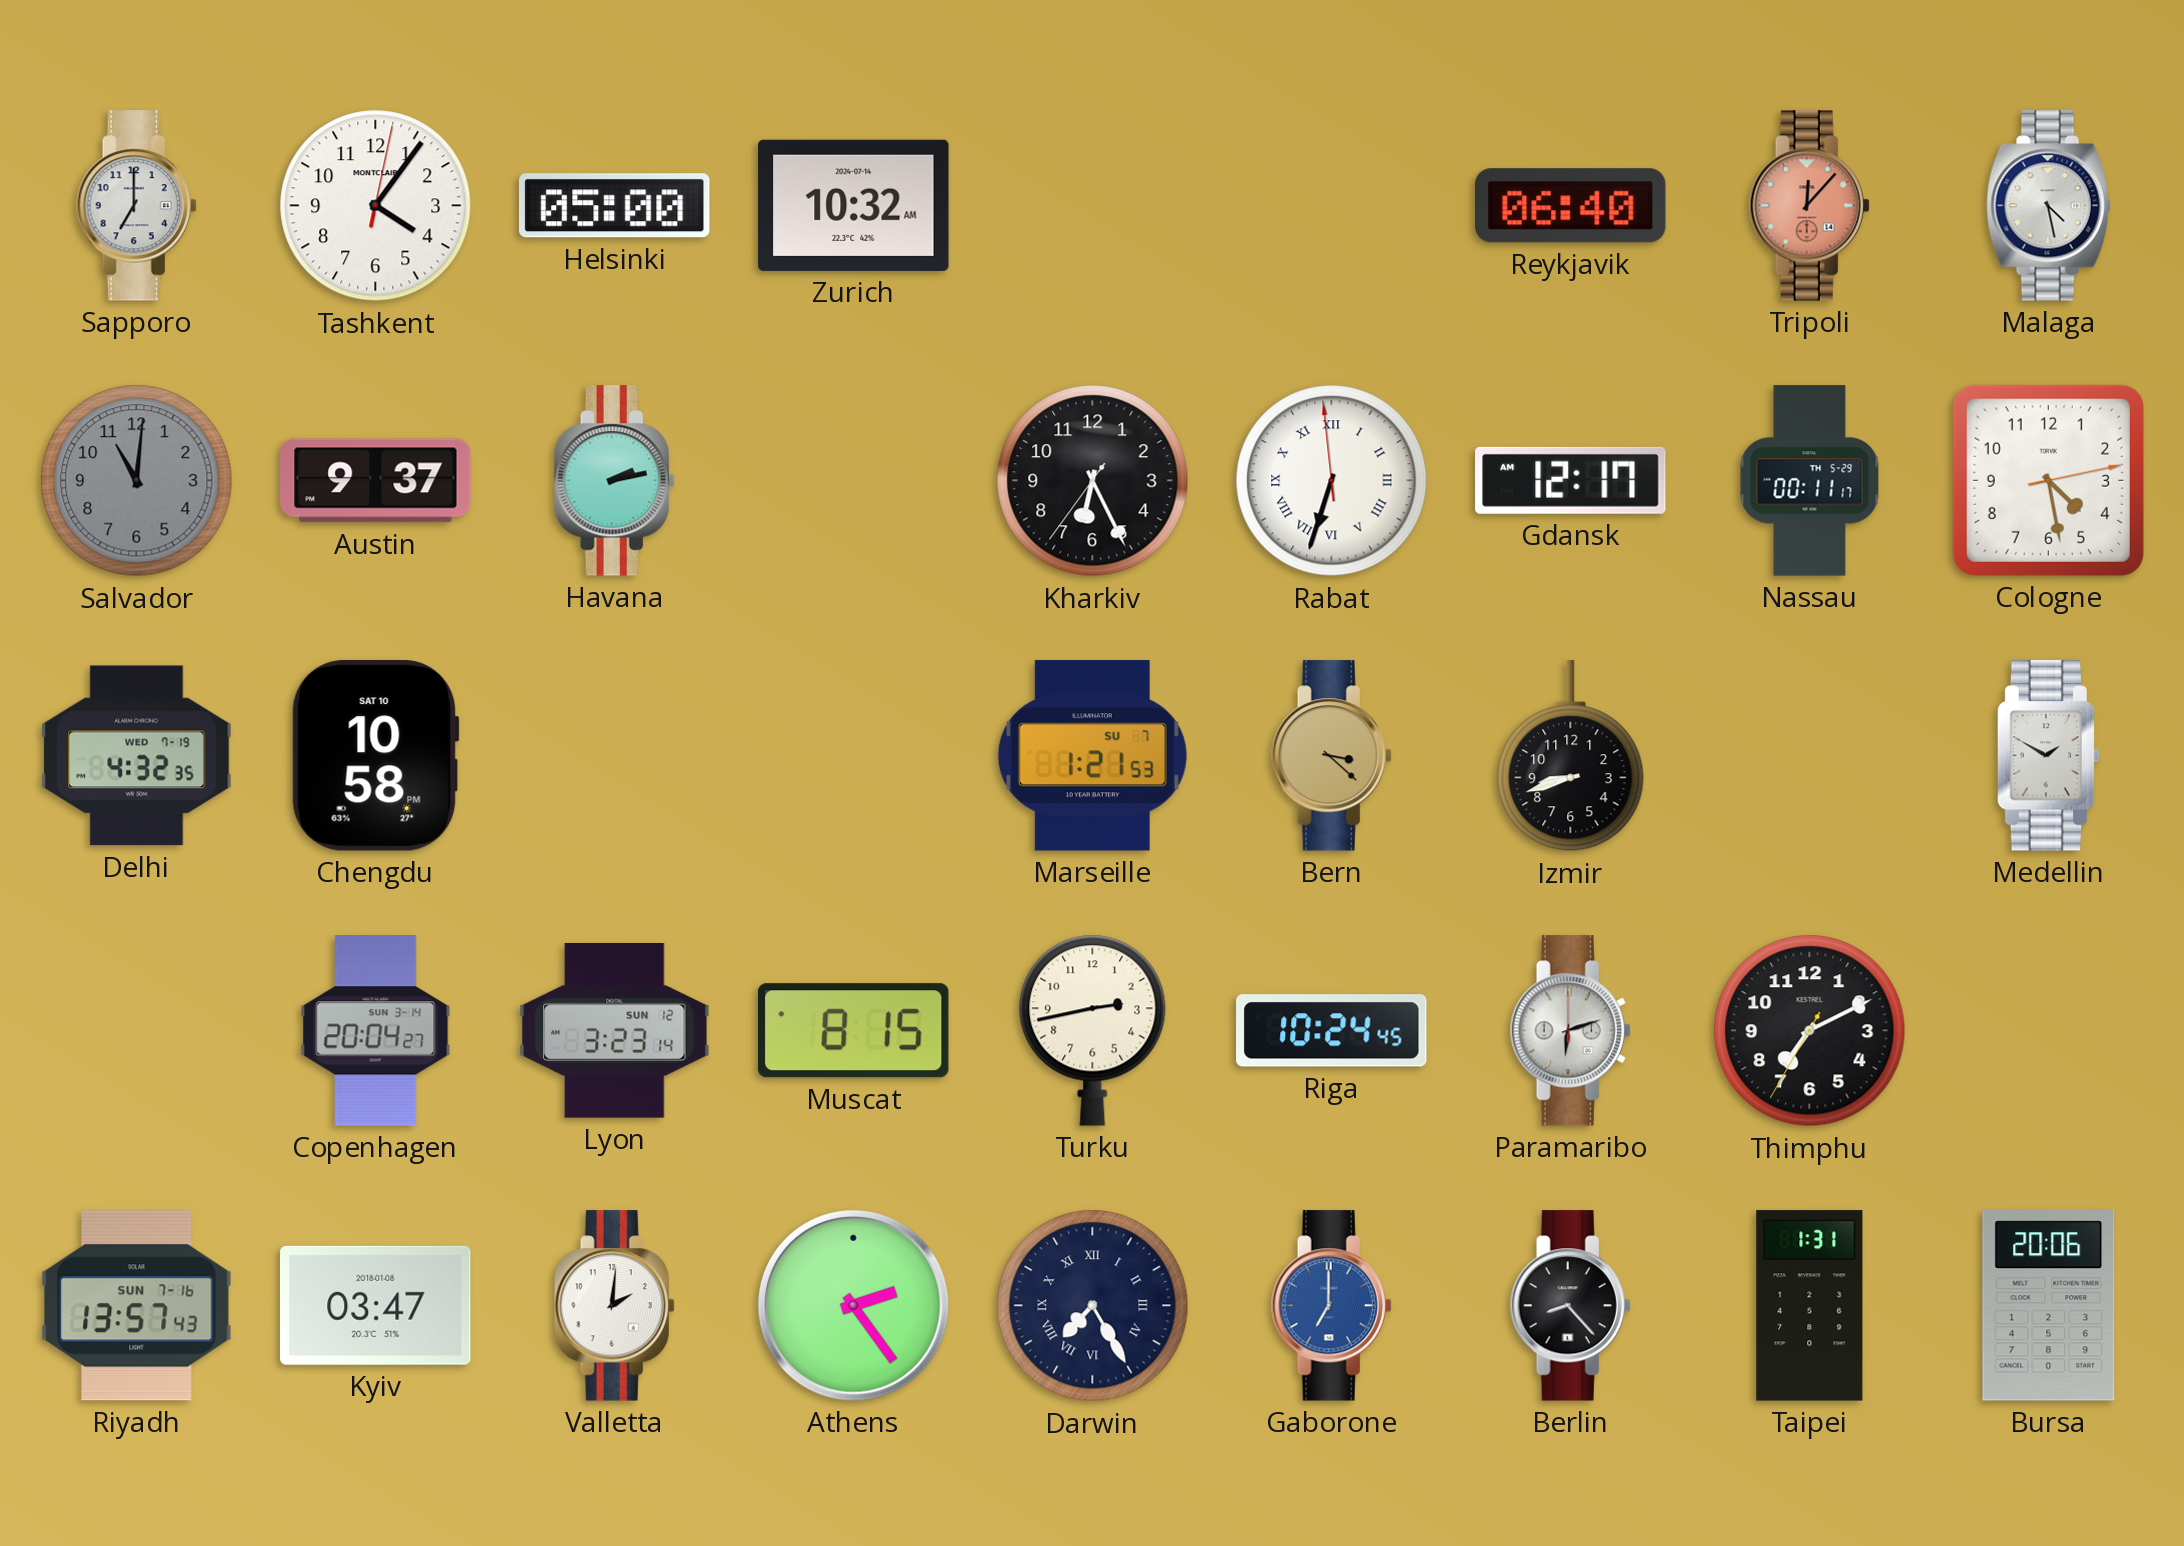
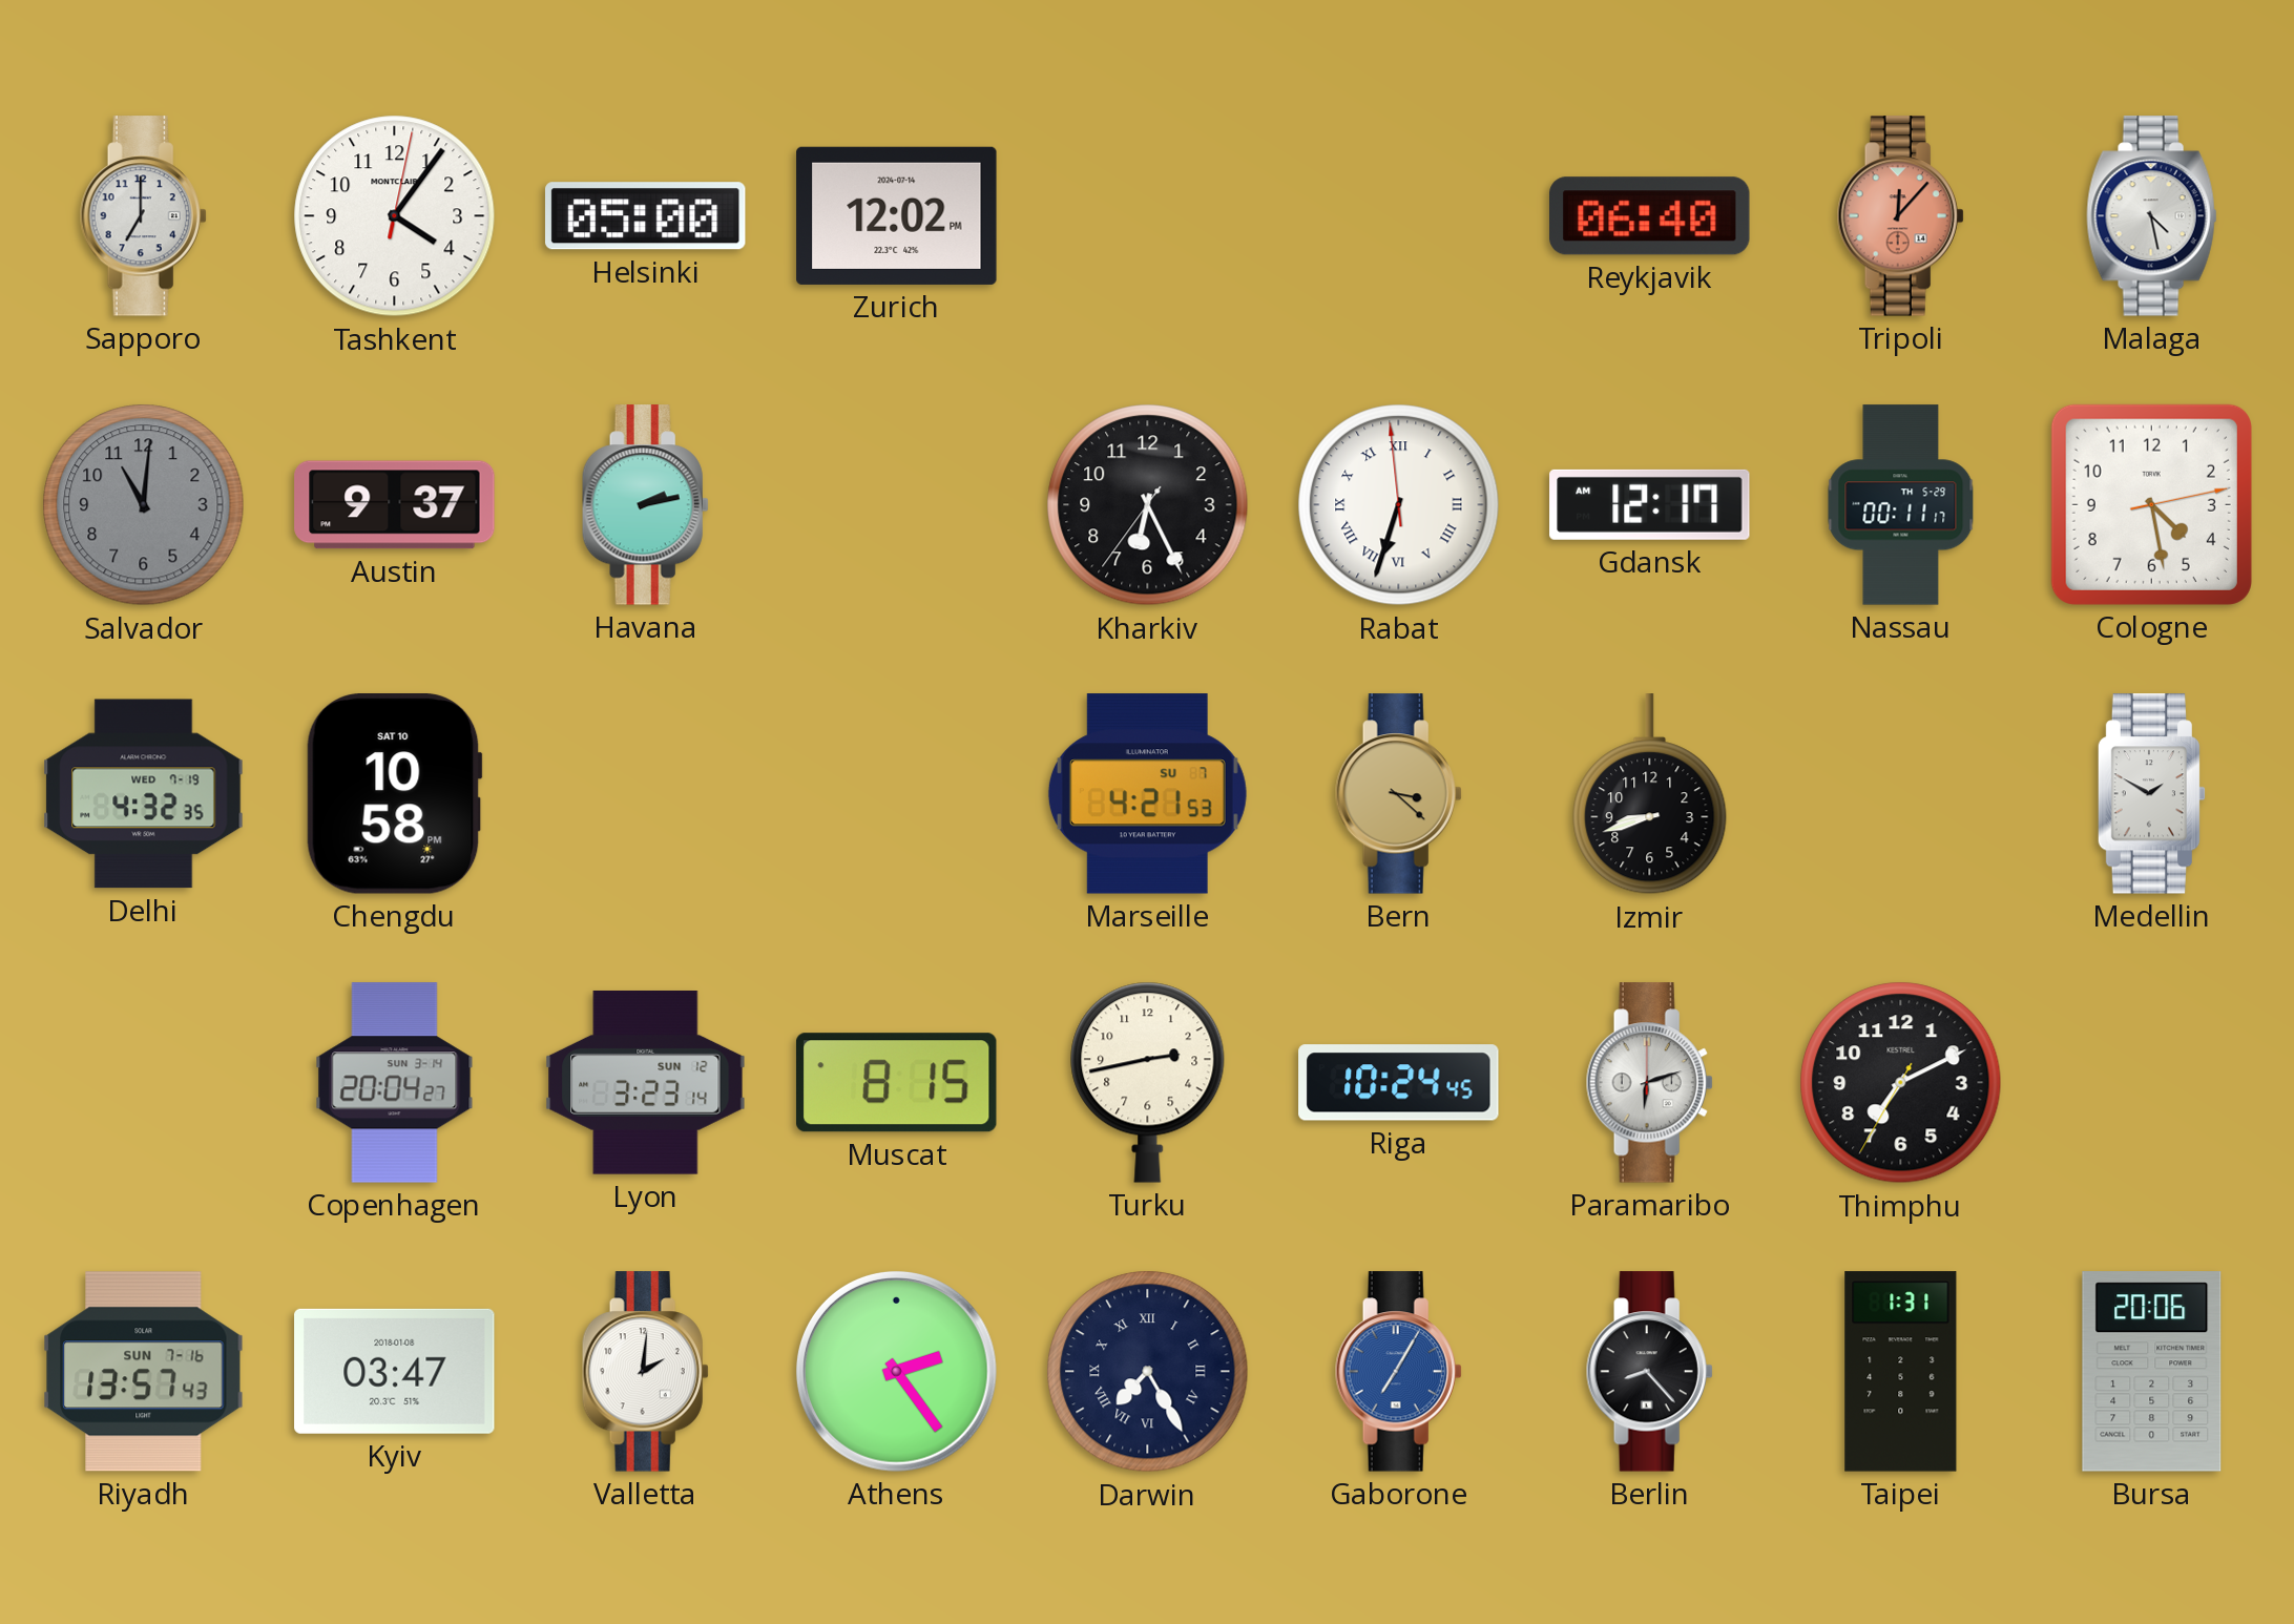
Zurich: 10:32 -> 12:02
Marseille: 1:21 -> 4:21
Gaborone: 7:00 -> 7:05
